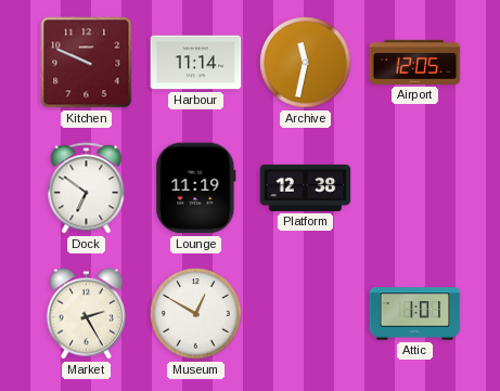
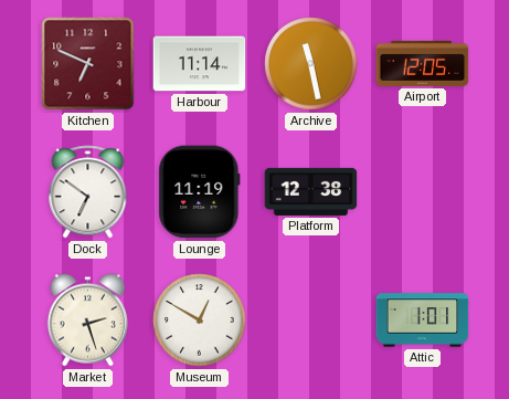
Kitchen: 9:49 -> 6:49
Archive: 11:32 -> 11:28
Market: 2:25 -> 2:27
